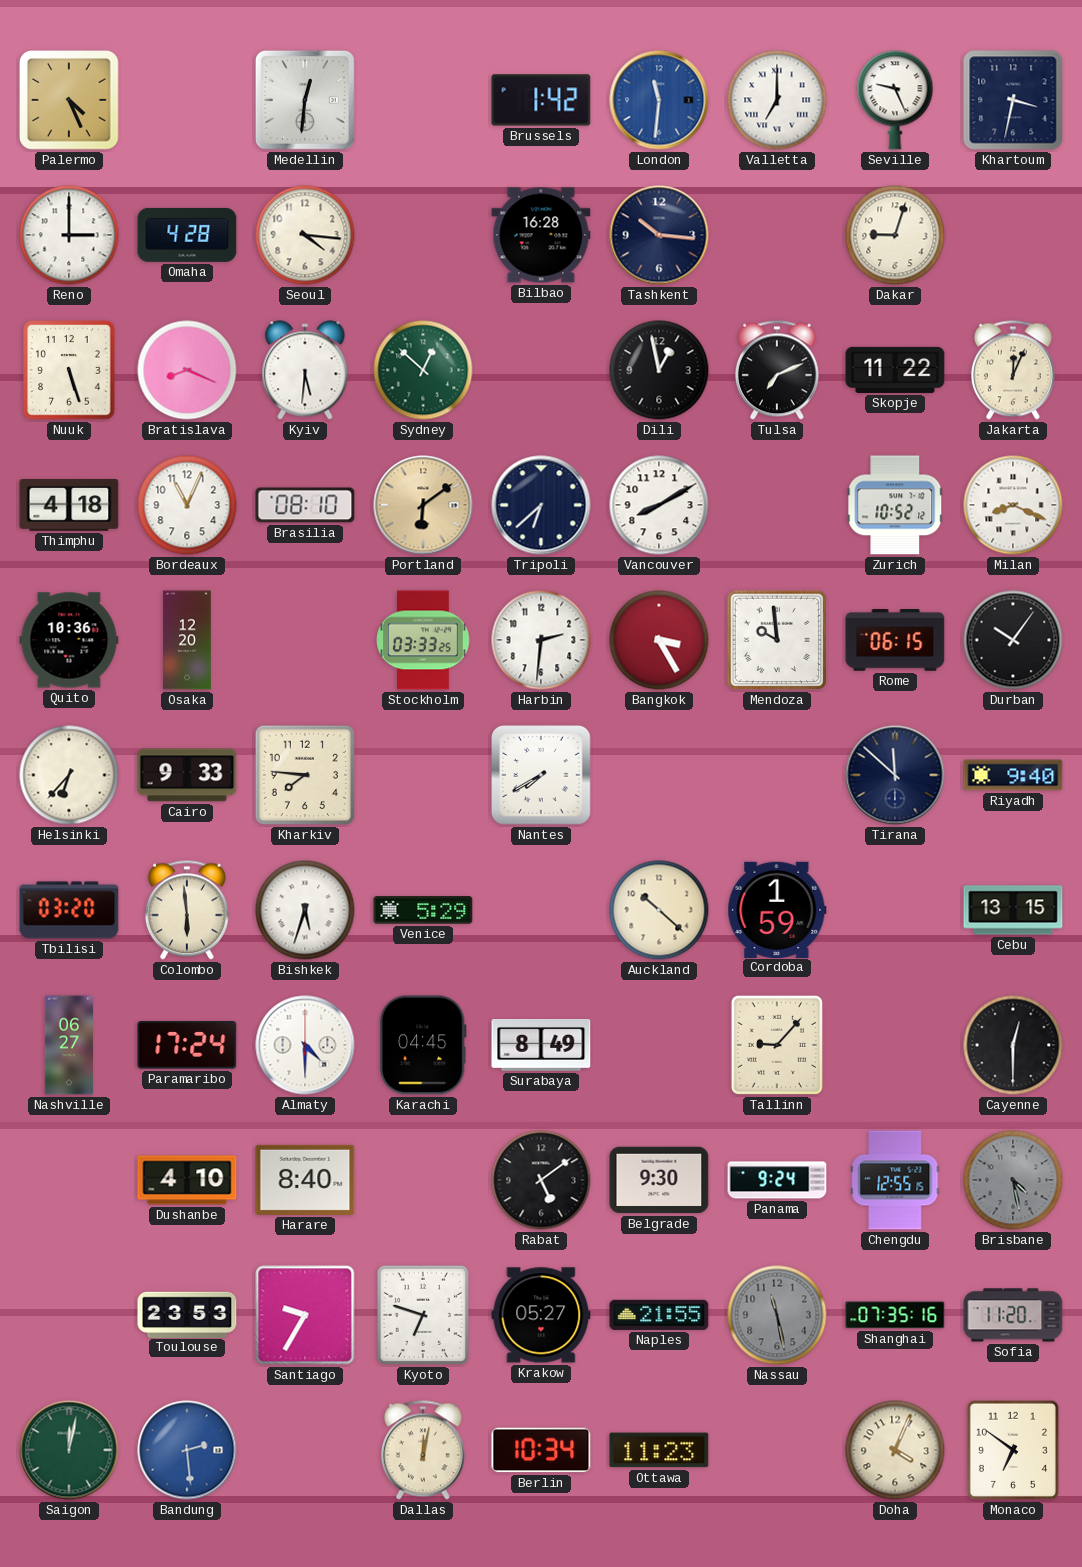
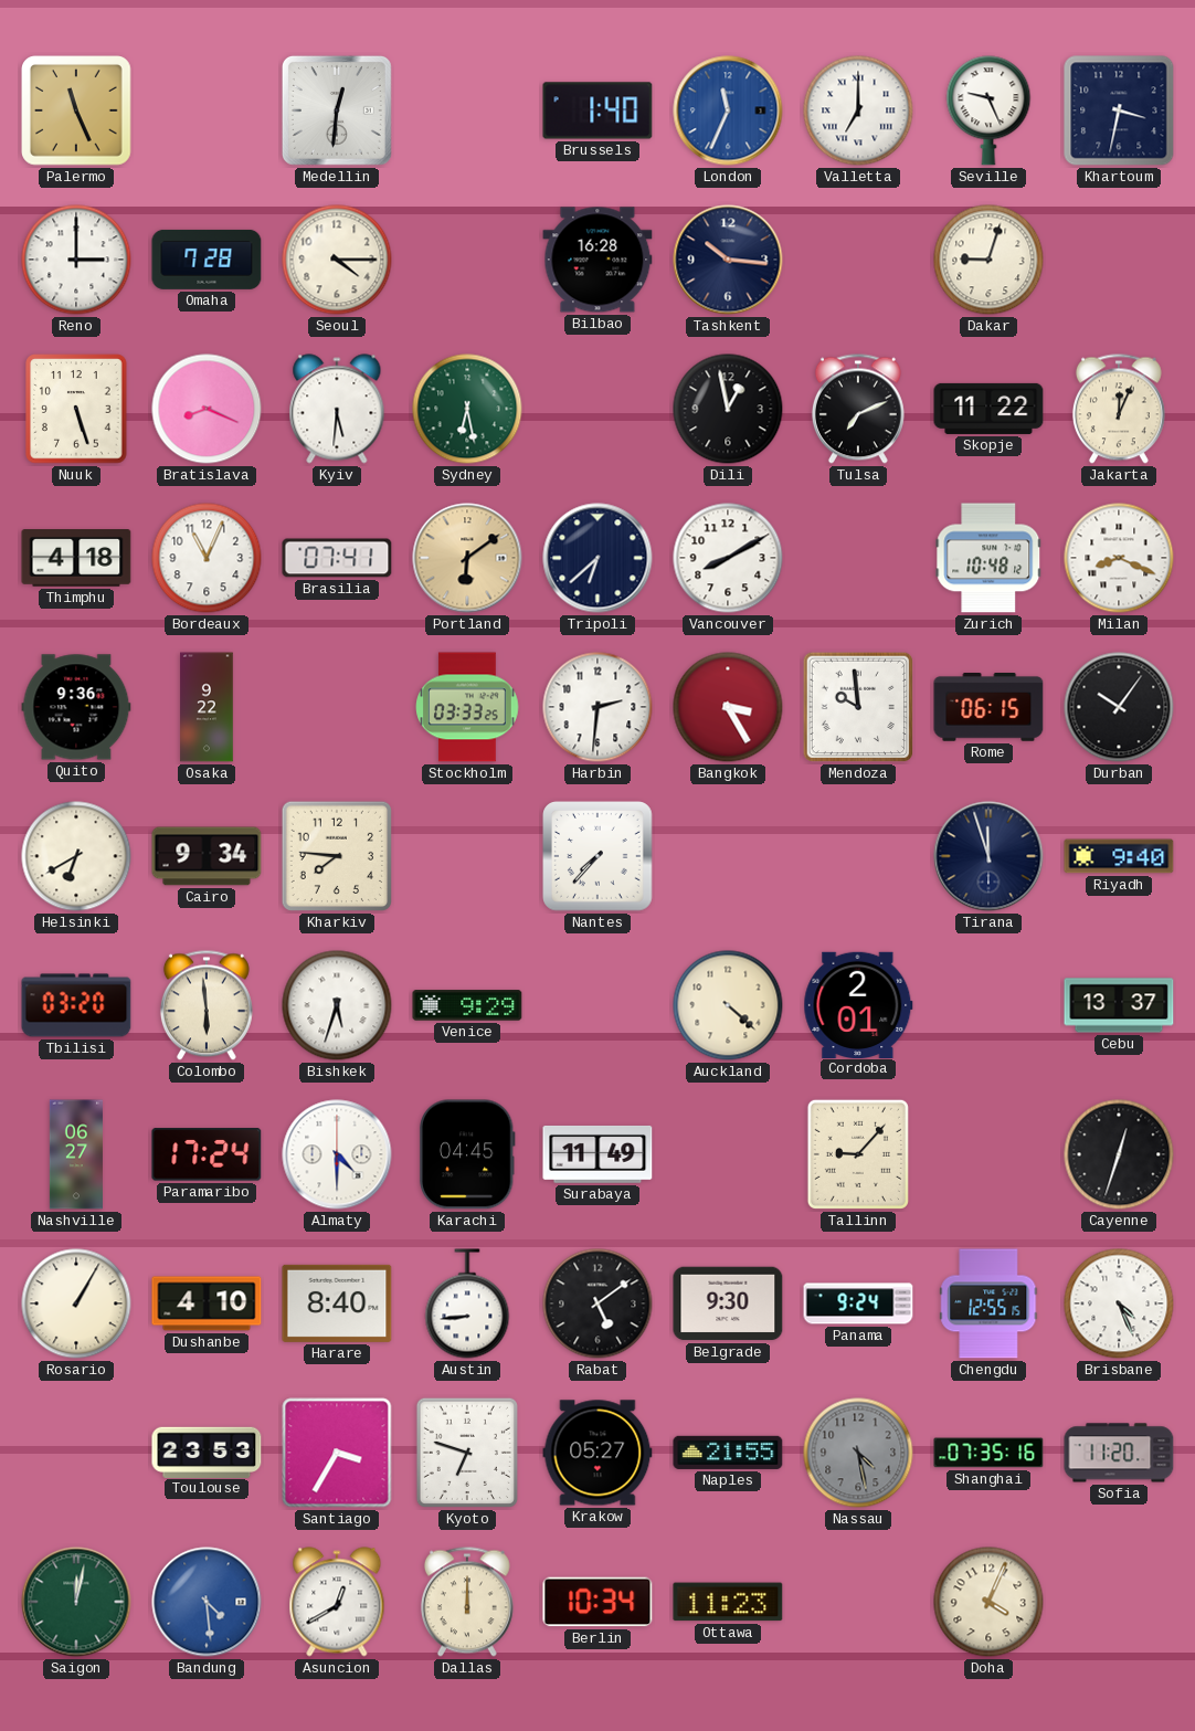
Palermo: 4:26 -> 11:26
Brussels: 1:42 -> 1:40
London: 11:31 -> 11:34
Omaha: 4:28 -> 7:28
Seoul: 4:16 -> 4:15
Sydney: 12:52 -> 6:28
Brasilia: 08:10 -> 07:41
Zurich: 10:52 -> 10:48
Quito: 10:36 -> 9:36
Osaka: 12:20 -> 9:22
Helsinki: 6:37 -> 6:40
Cairo: 9:33 -> 9:34
Nantes: 7:40 -> 7:37
Tirana: 11:52 -> 11:57
Venice: 5:29 -> 9:29
Auckland: 10:22 -> 4:22
Cordoba: 1:59 -> 2:01
Cebu: 13:15 -> 13:37
Surabaya: 8:49 -> 11:49
Cayenne: 12:30 -> 12:33
Rosario: none -> 1:05
Austin: none -> 8:44
Brisbane: 4:28 -> 4:26
Brisbane dial: grey -> white
Santiago: 9:35 -> 3:35
Nassau: 11:28 -> 4:28
Bandung: 2:29 -> 4:29
Asuncion: none -> 12:40
Dallas: 12:02 -> 12:00
Monaco: 6:51 -> none
